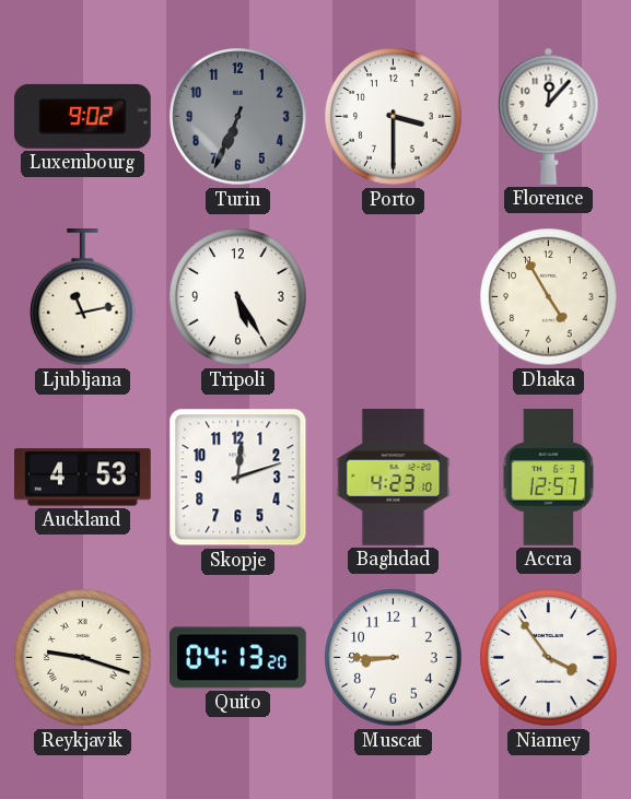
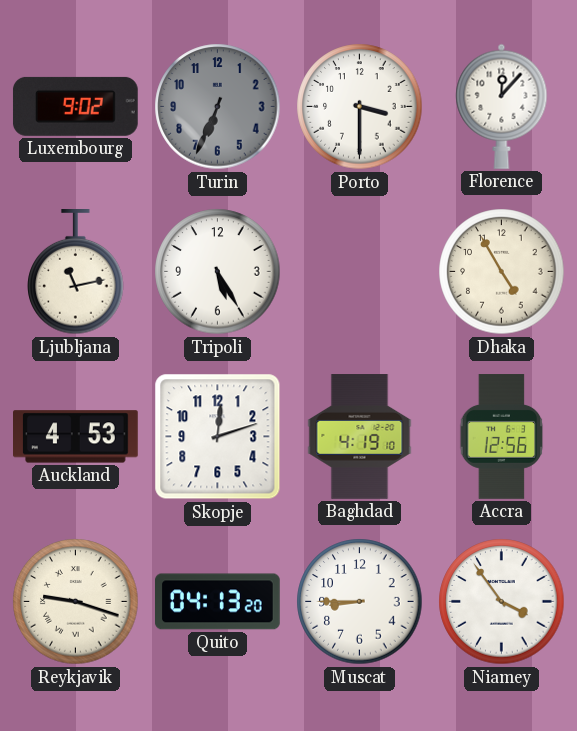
Baghdad: 4:23 -> 4:19
Accra: 12:57 -> 12:56
